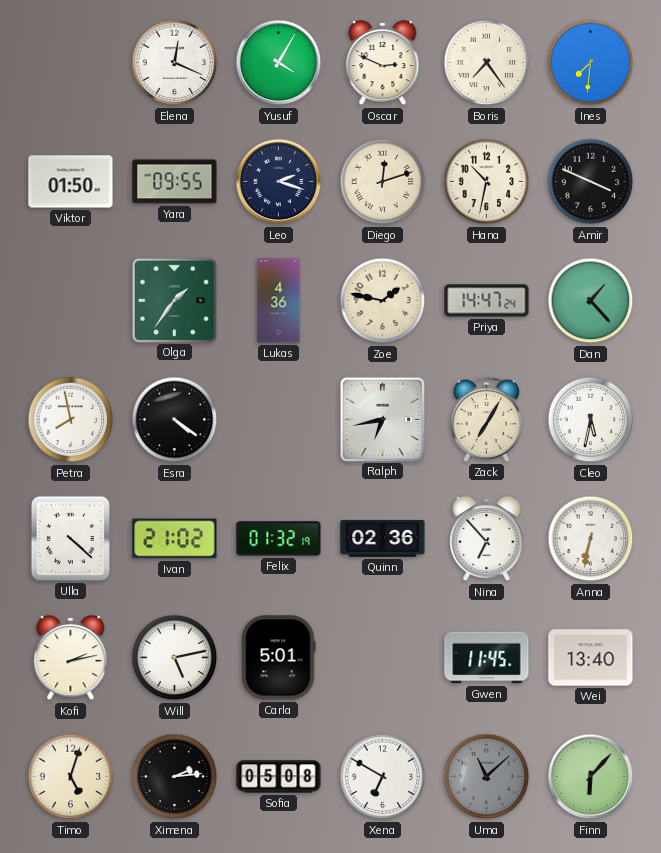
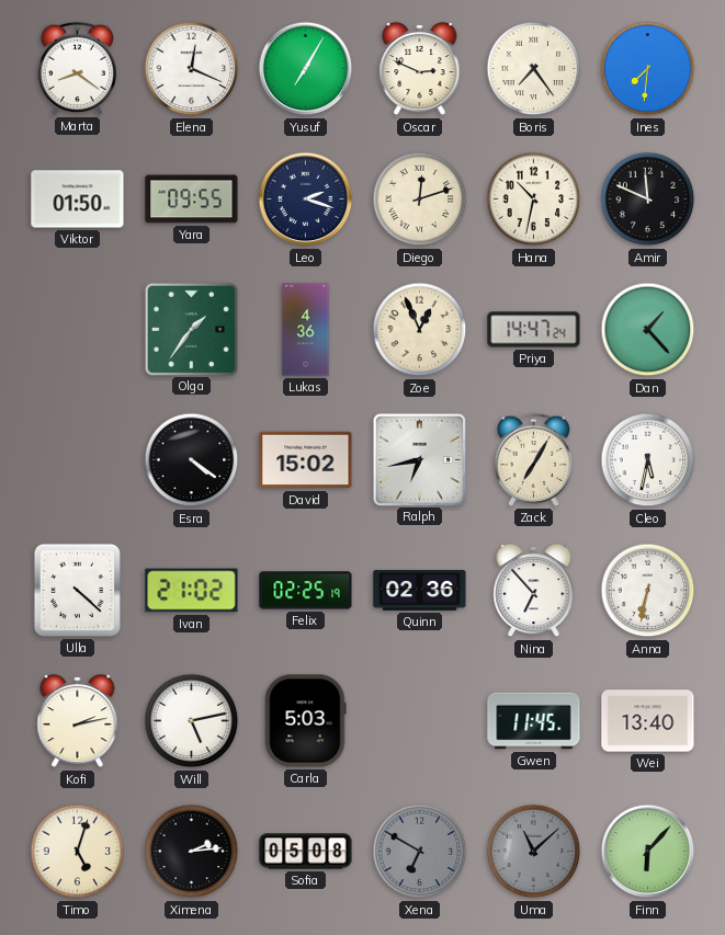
Marta: none -> 8:21
Yusuf: 4:05 -> 7:05
Amir: 3:49 -> 11:49
Zoe: 1:47 -> 12:56
Petra: 7:58 -> none
David: none -> 15:02
Felix: 01:32 -> 02:25
Carla: 5:01 -> 5:03
Xena dial: white -> grey
